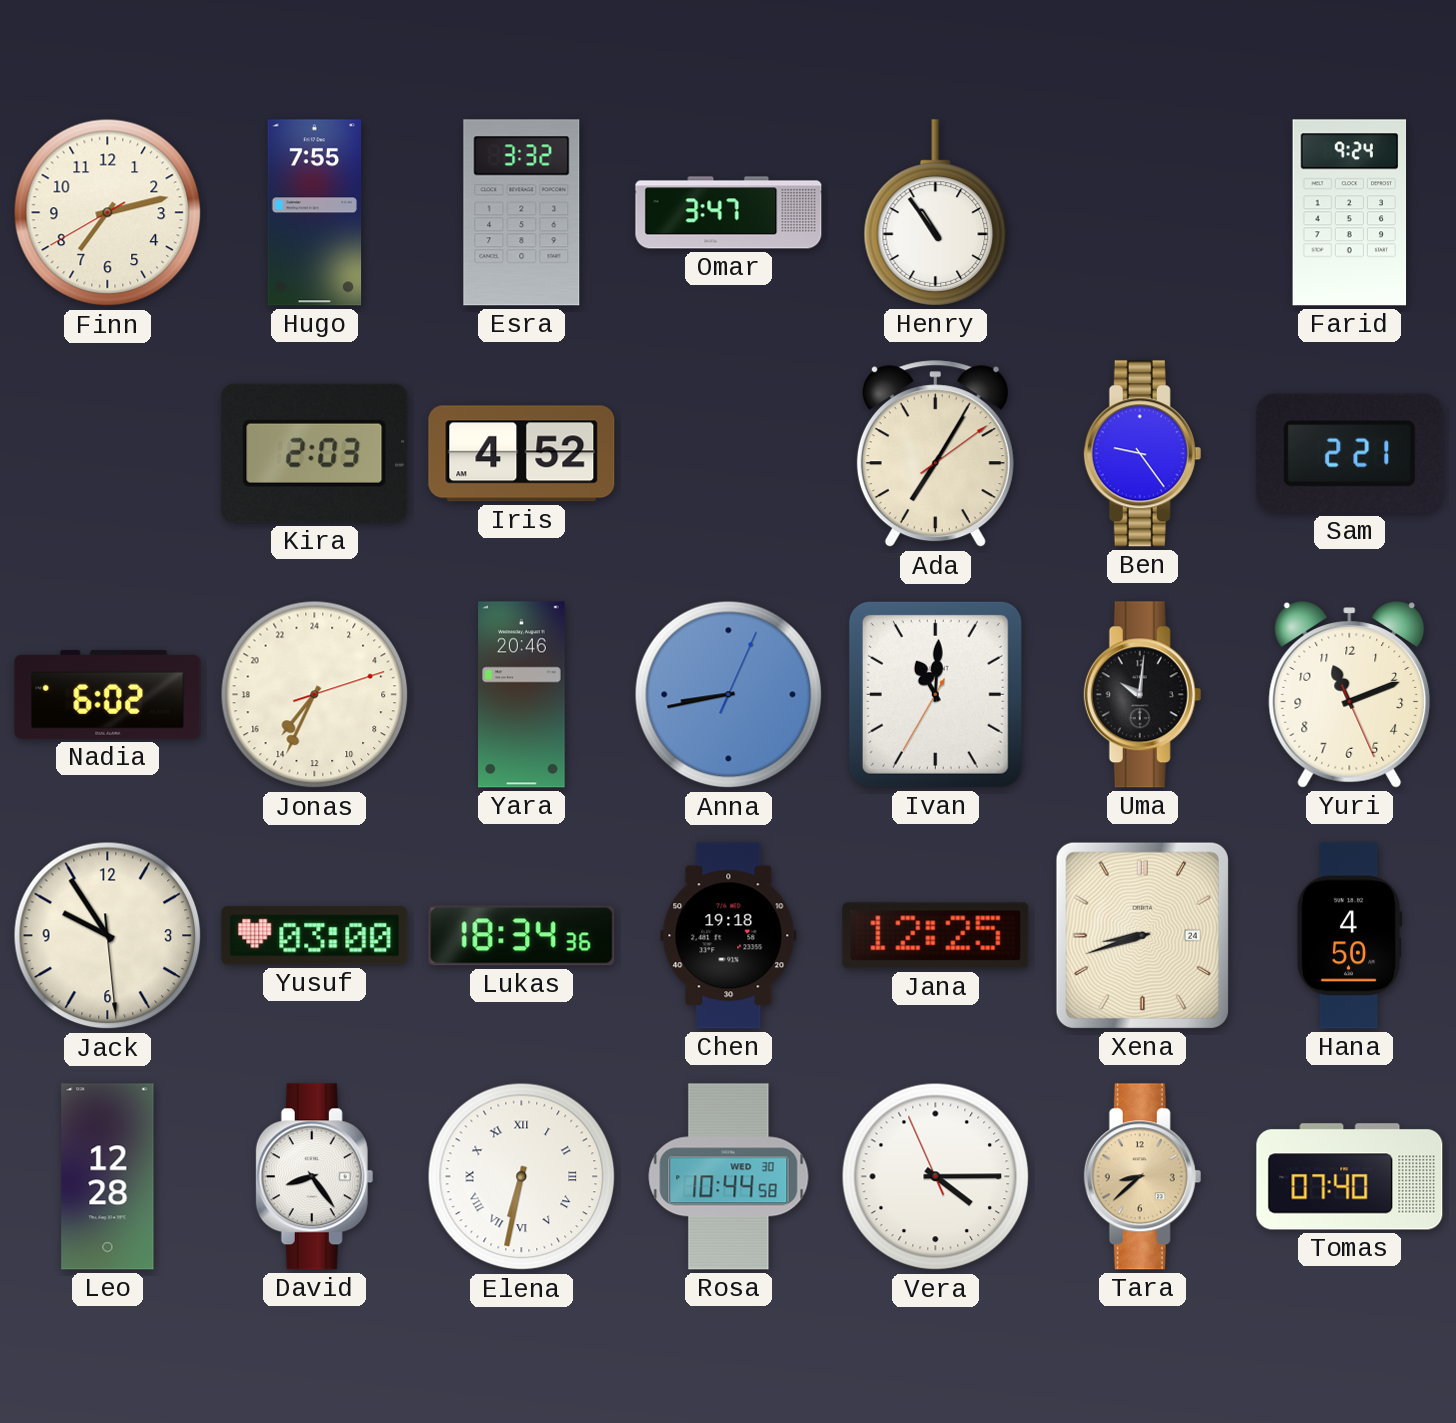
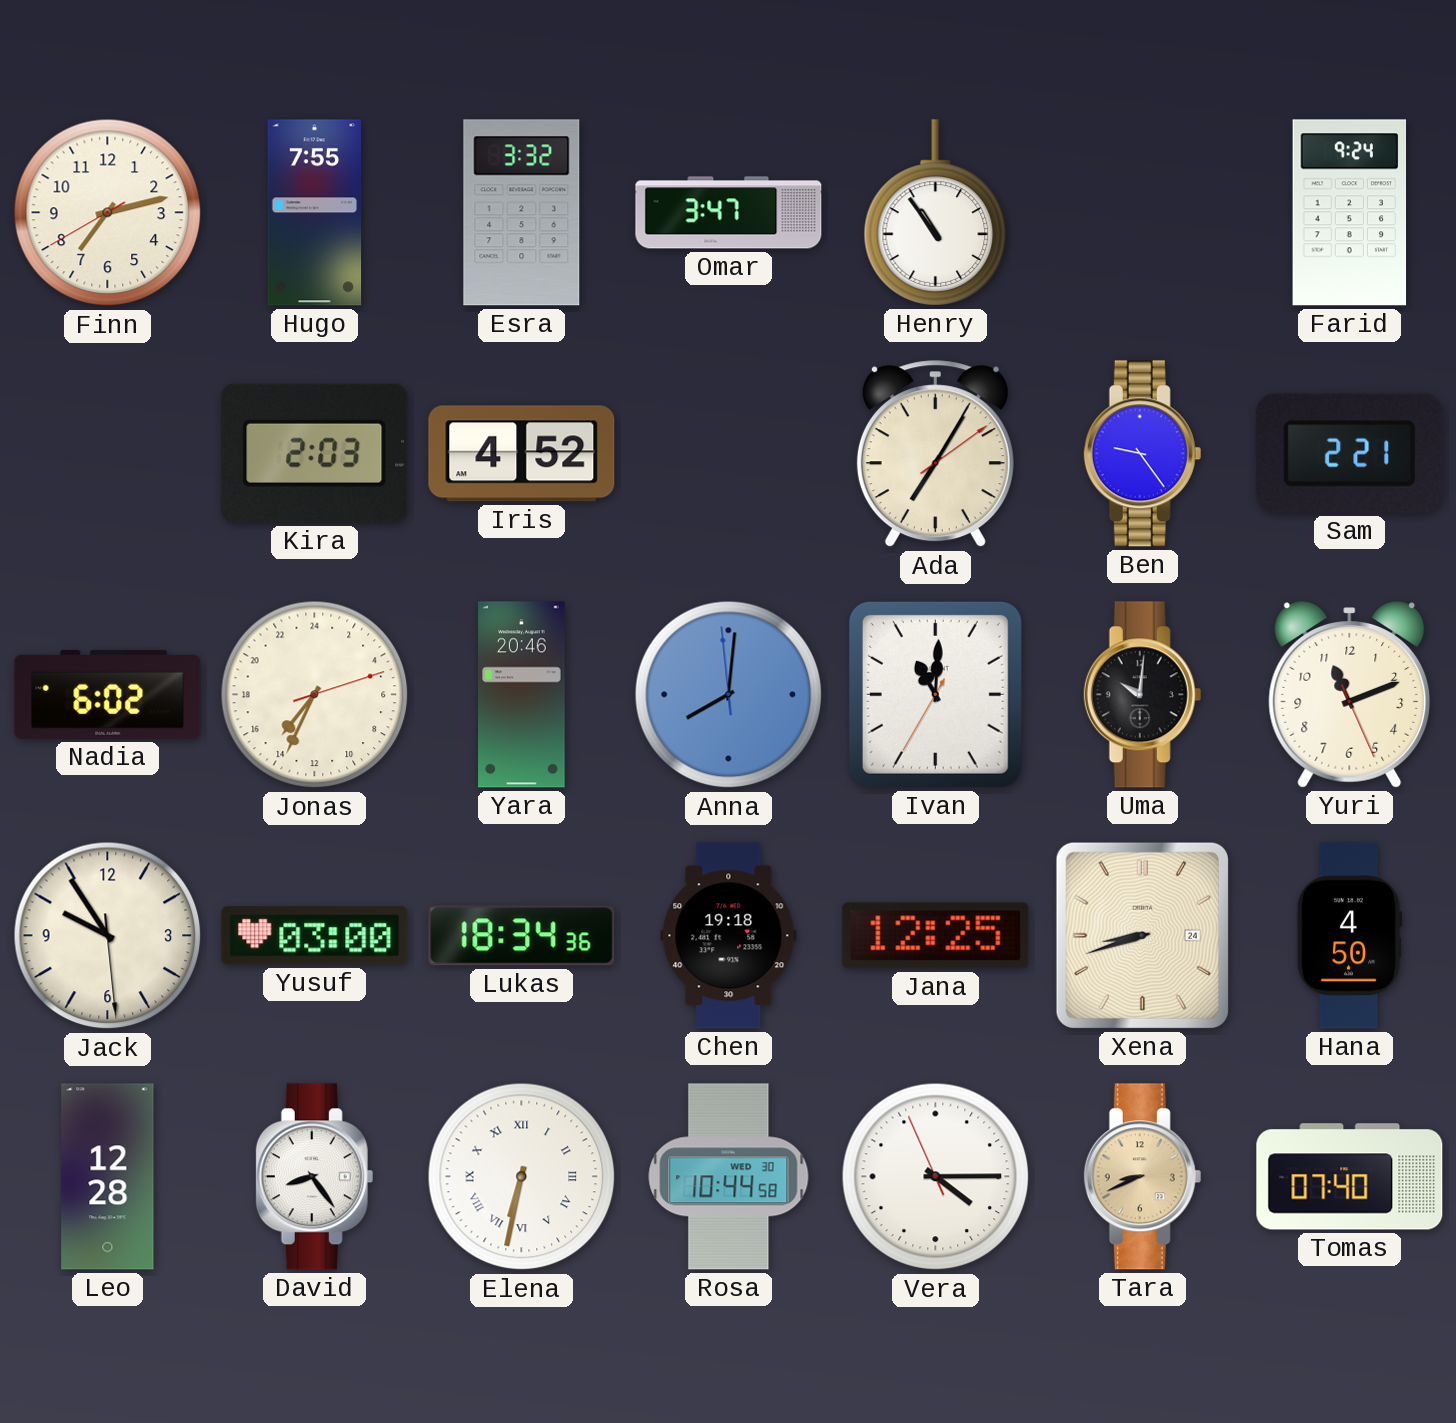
Anna: 8:43 -> 8:00
Tara: 8:38 -> 8:41
